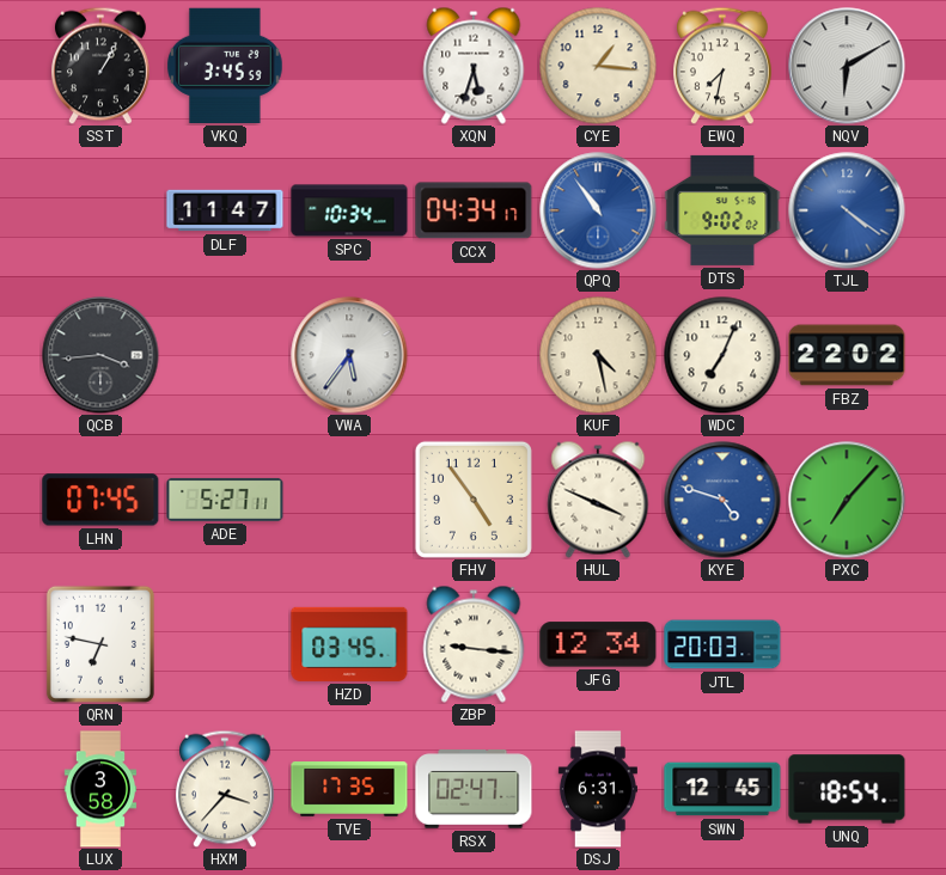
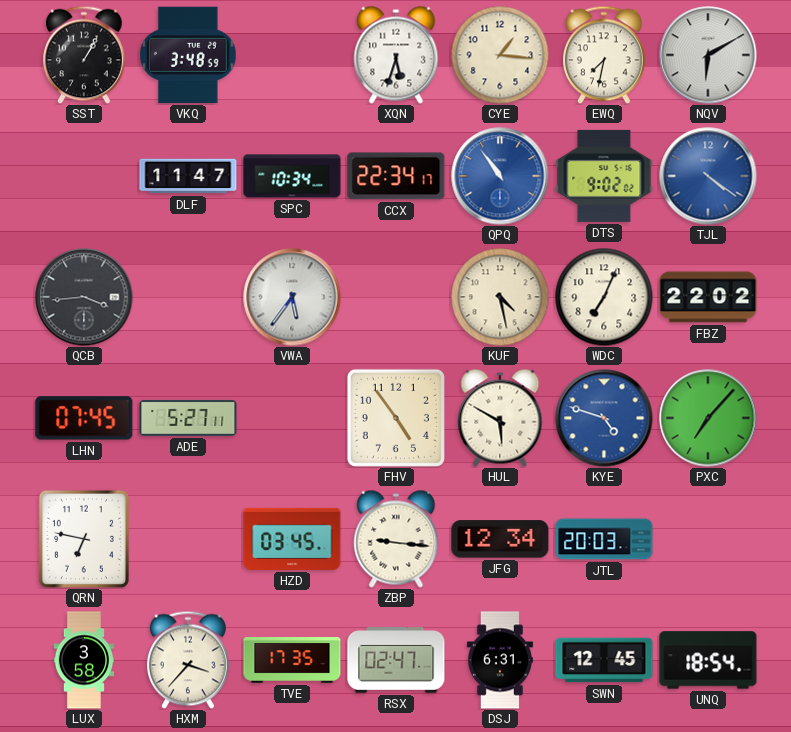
VKQ: 3:45 -> 3:48
CCX: 04:34 -> 22:34
HUL: 3:49 -> 5:50
